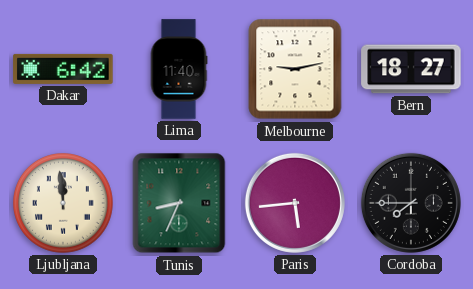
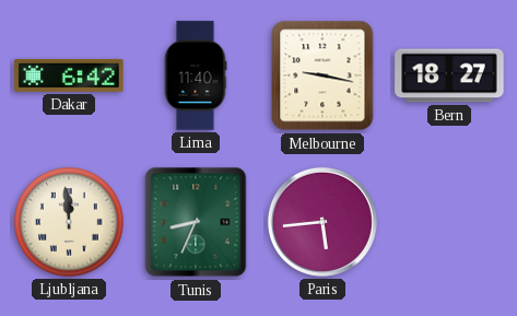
Melbourne: 9:13 -> 9:17
Cordoba: 7:45 -> none
